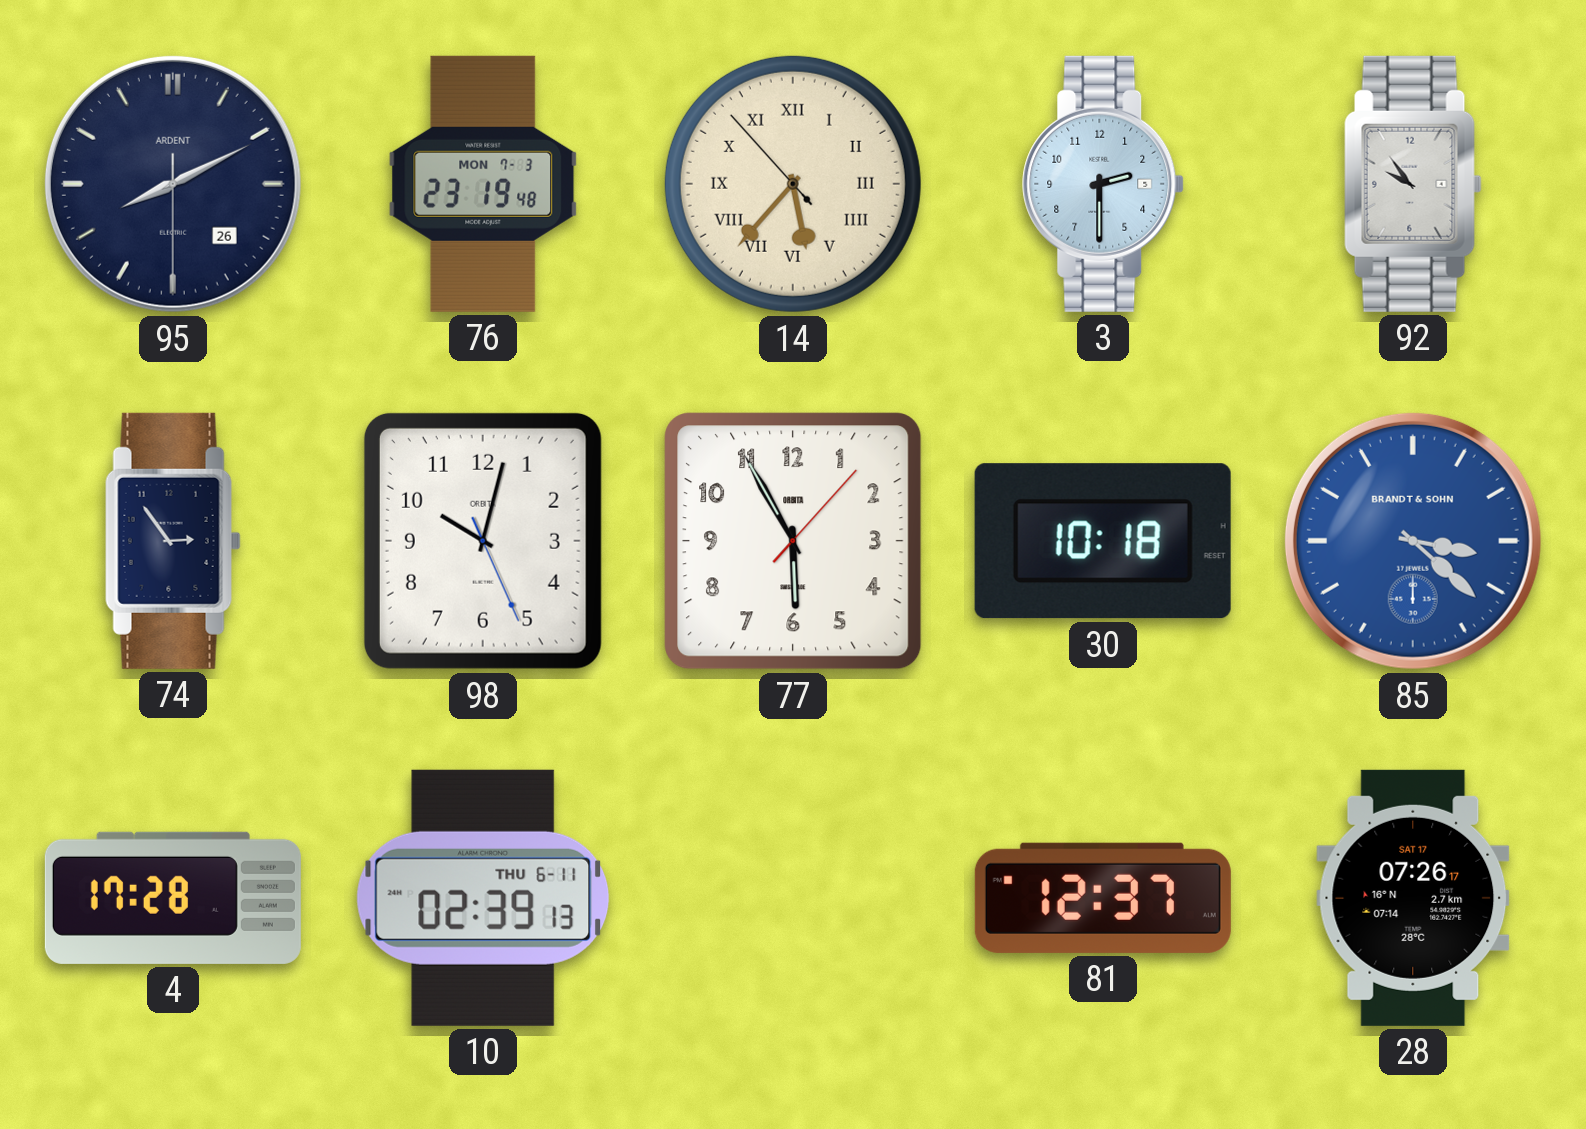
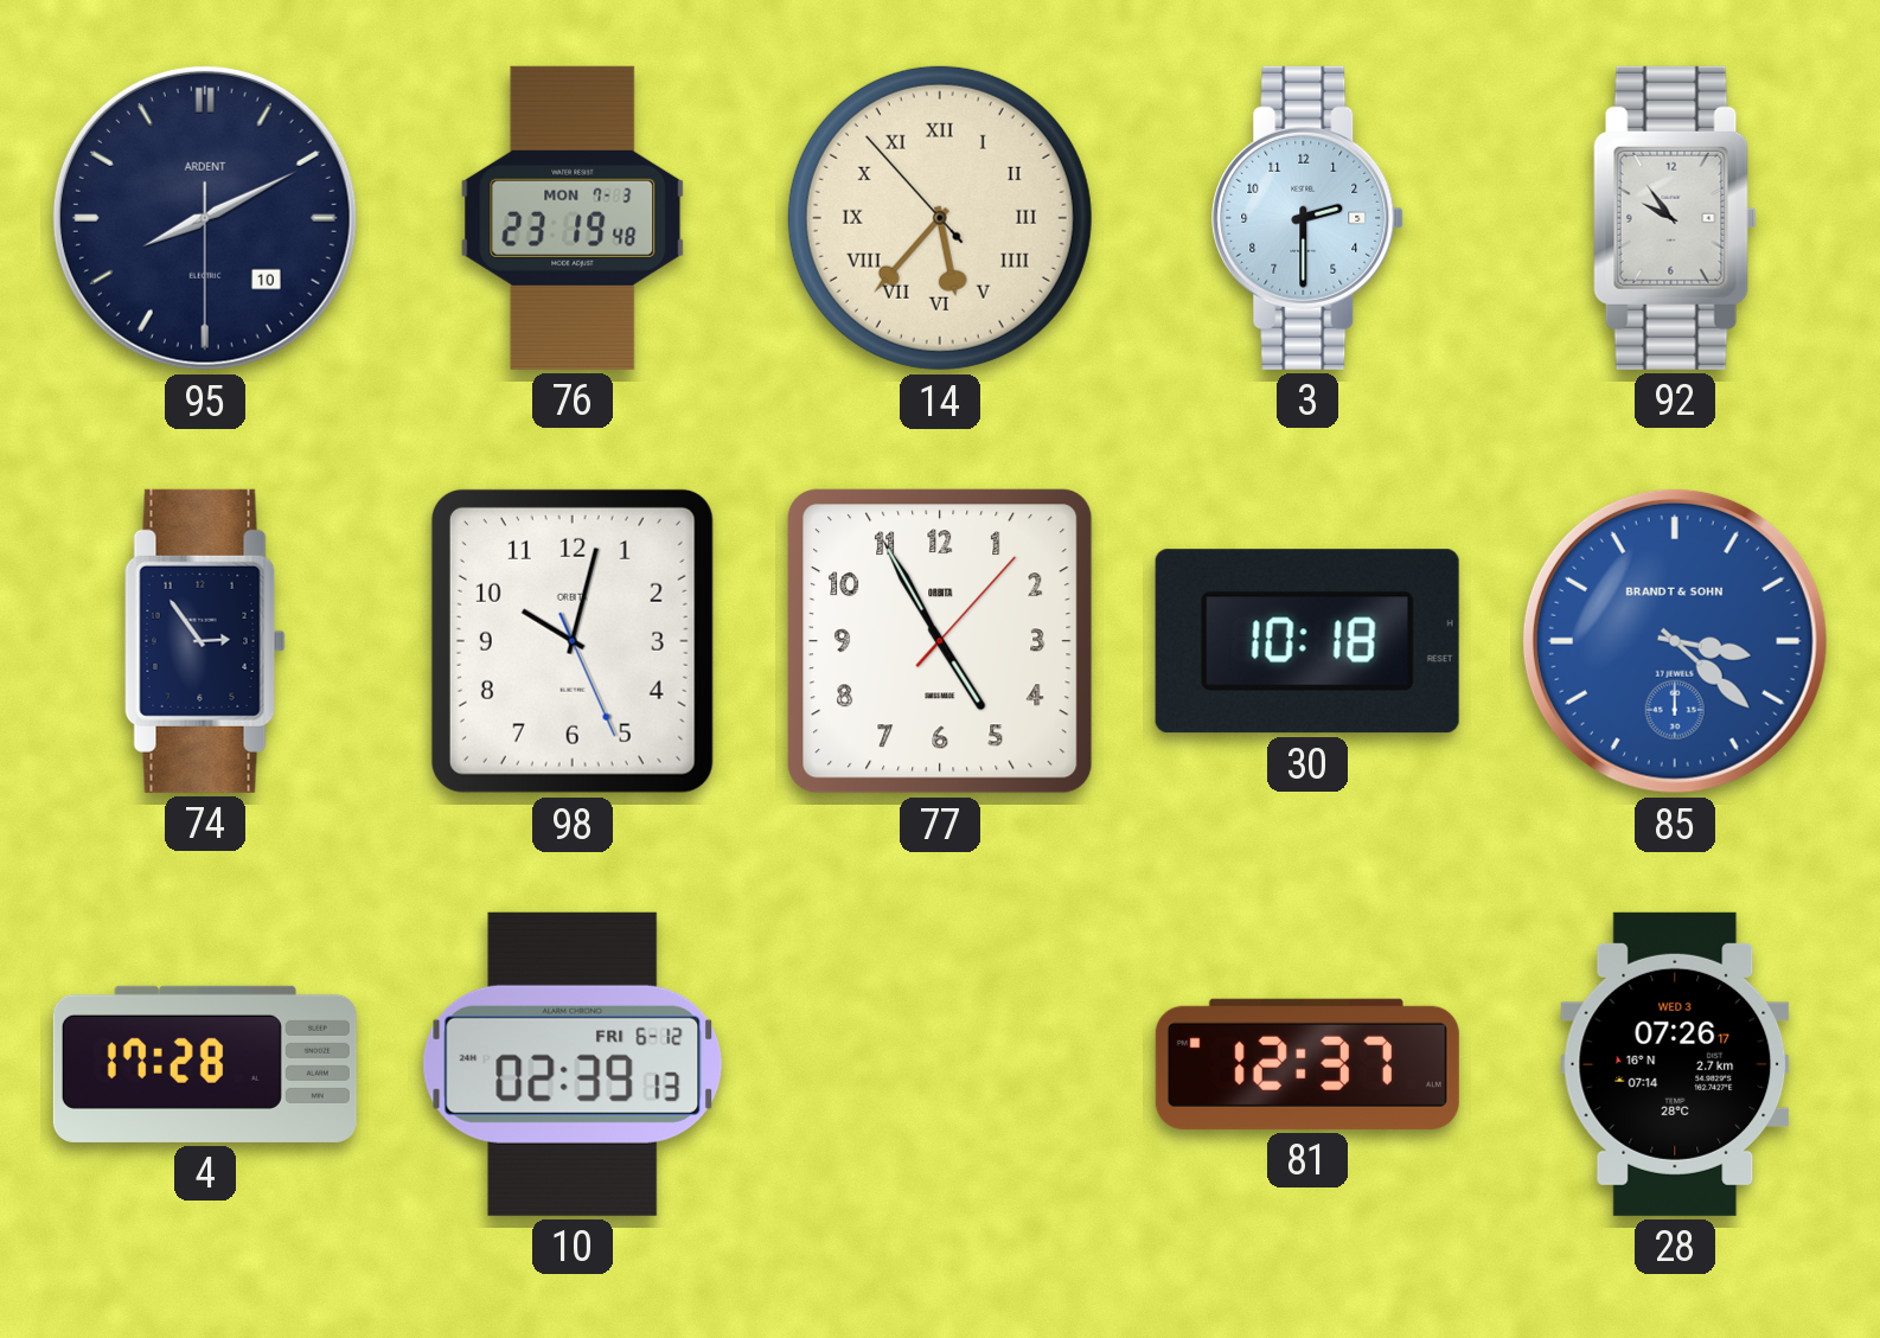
95 date: 26 -> 10
77: 5:55 -> 4:55
10 date: THU 6-11 -> FRI 6-12
28 date: SAT 17 -> WED 3
